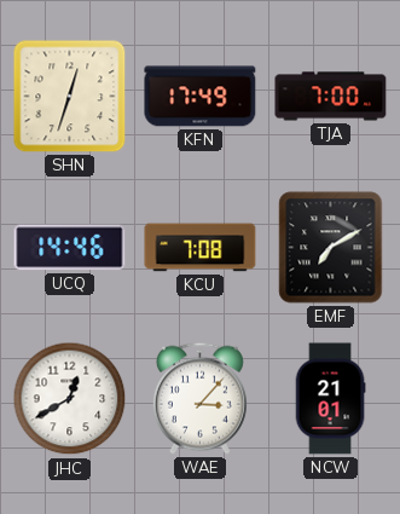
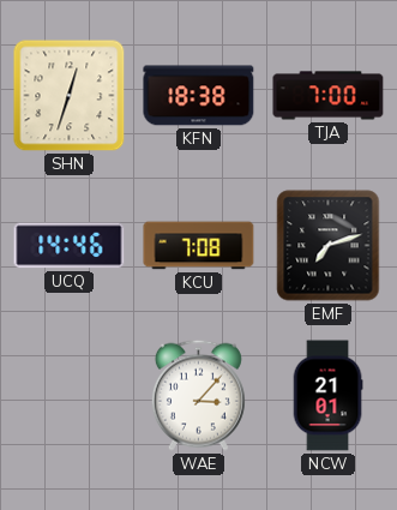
KFN: 17:49 -> 18:38
EMF: 7:10 -> 7:12
JHC: 12:40 -> none
